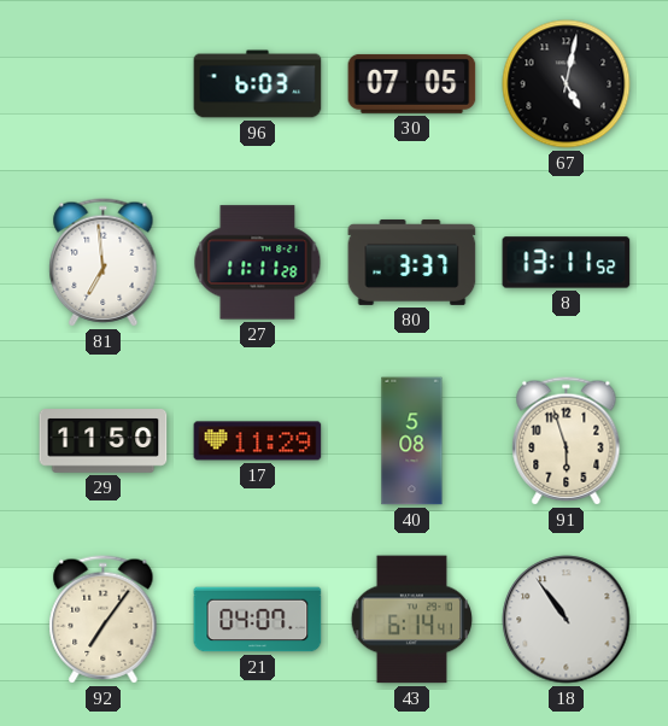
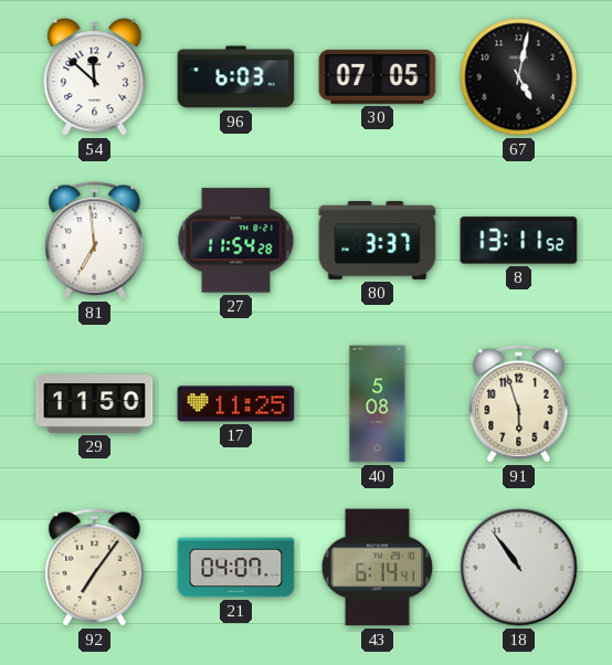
54: none -> 11:52
27: 11:11 -> 11:54
17: 11:29 -> 11:25
